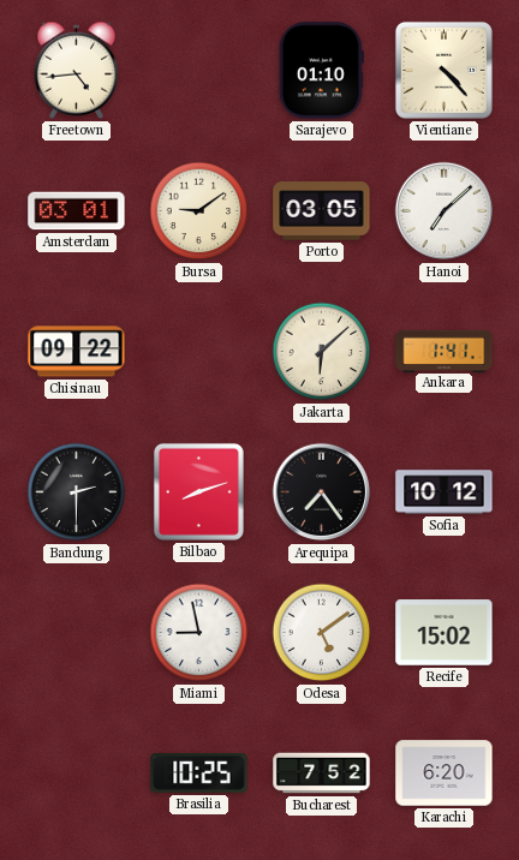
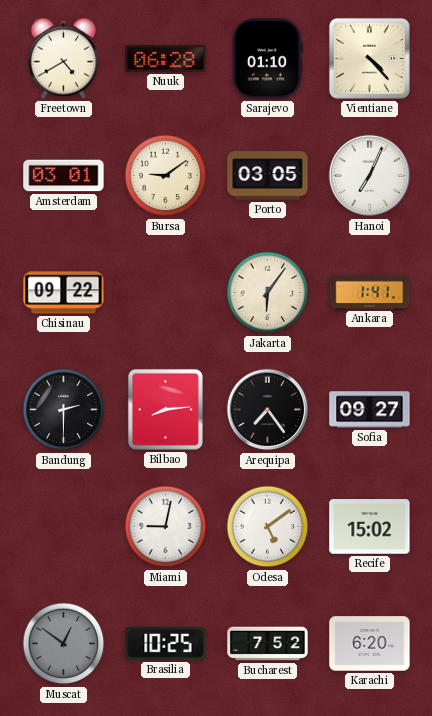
Freetown: 4:44 -> 4:40
Nuuk: none -> 06:28
Hanoi: 7:08 -> 7:04
Jakarta: 6:08 -> 6:06
Bilbao: 8:12 -> 8:14
Sofia: 10:12 -> 09:27
Miami: 8:58 -> 9:02
Muscat: none -> 12:51
